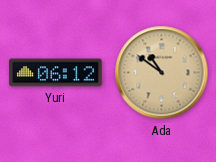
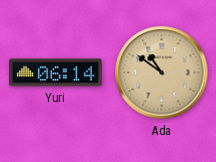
Yuri: 06:12 -> 06:14
